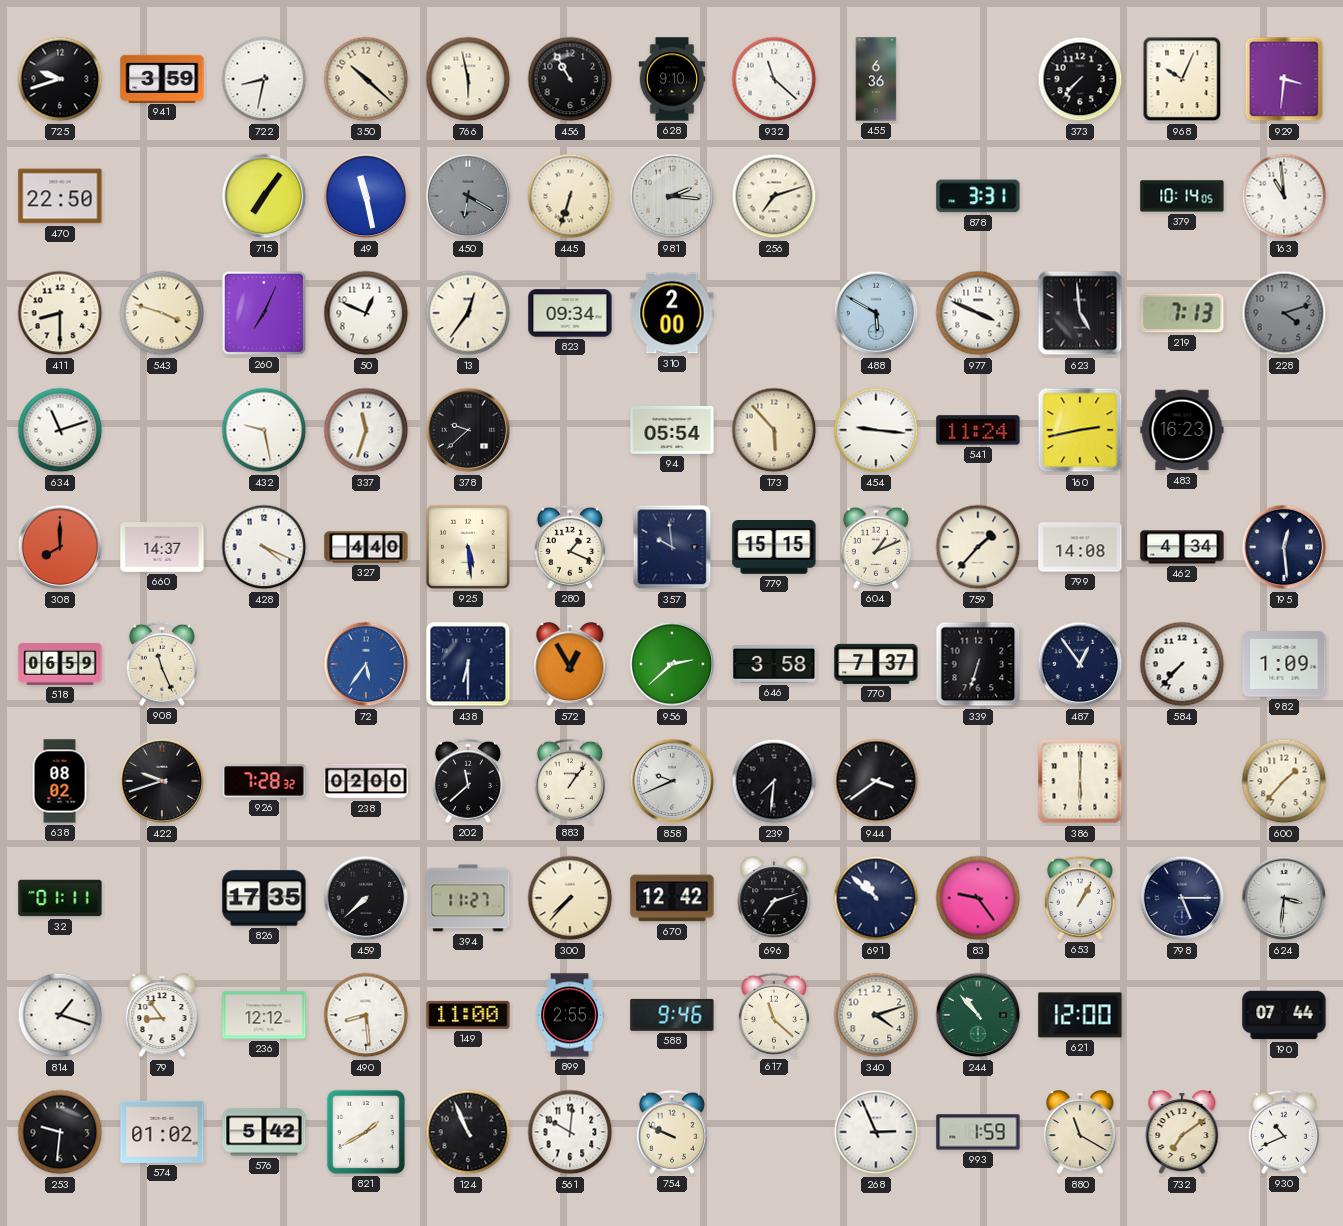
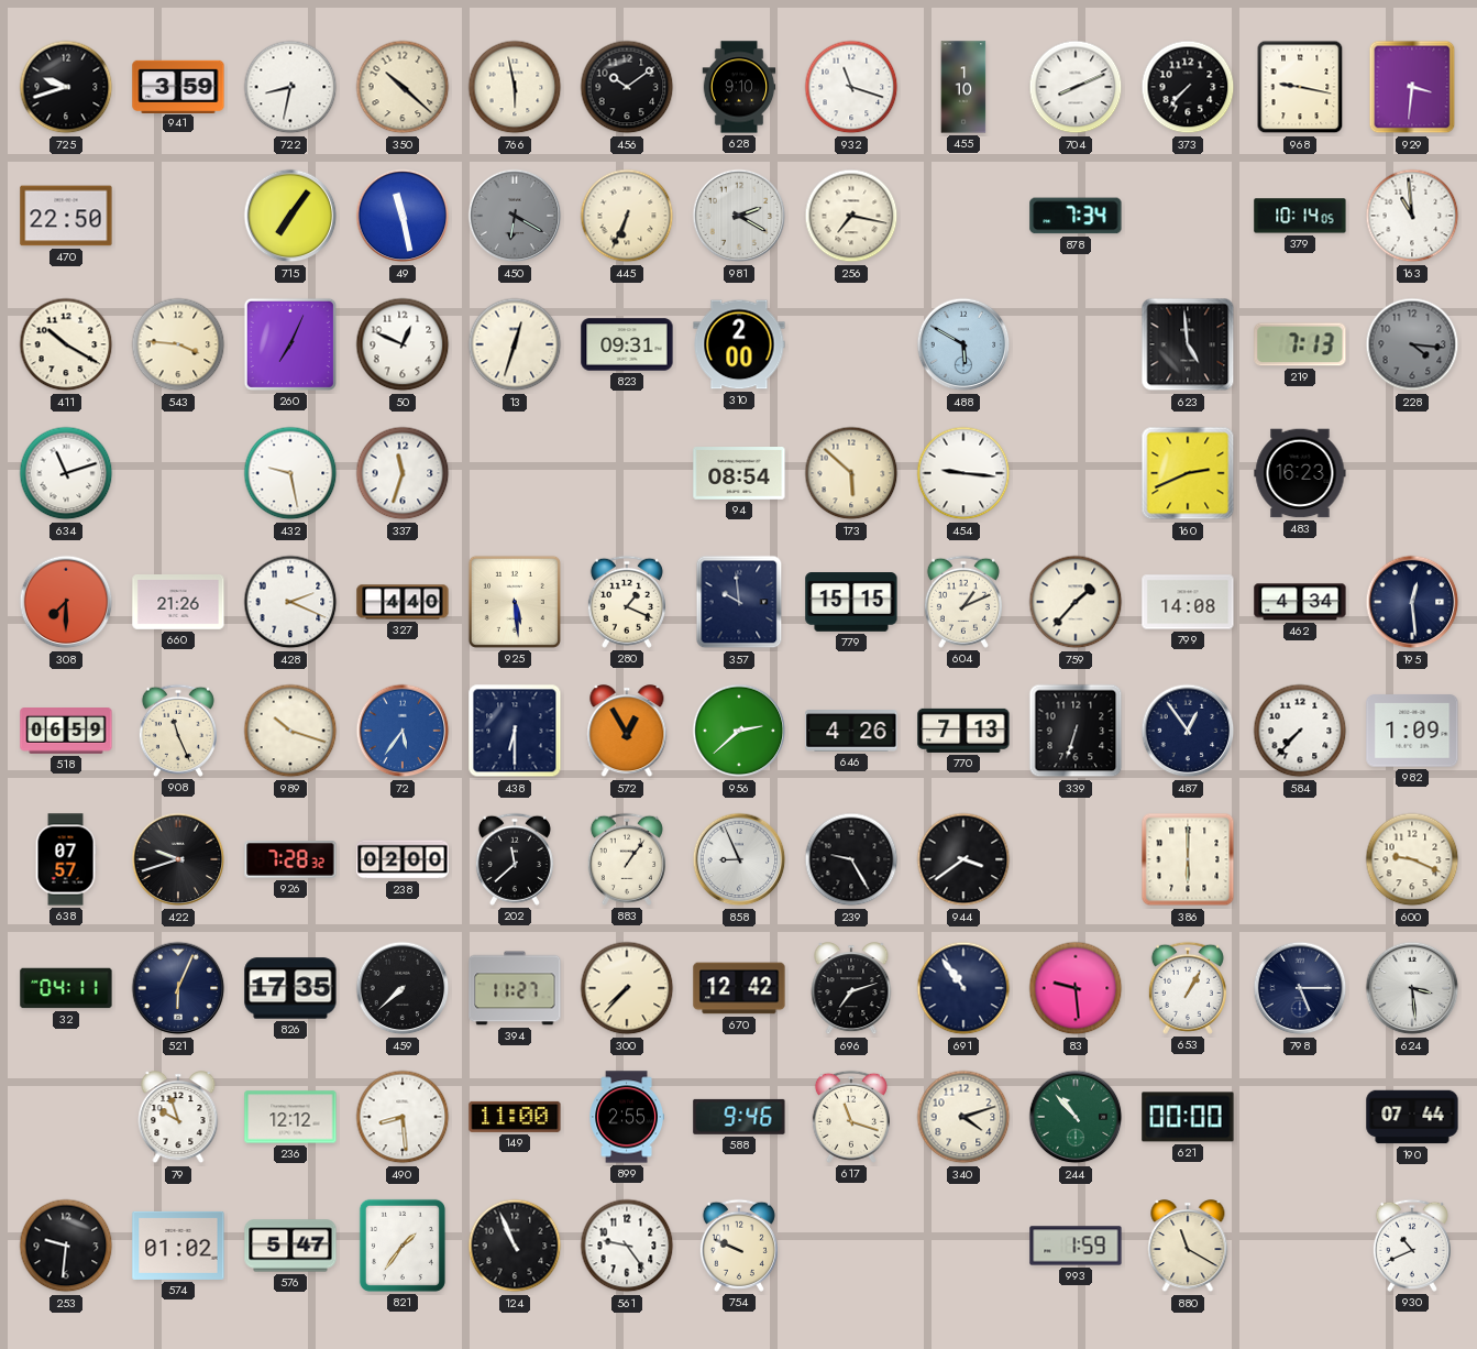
456: 10:55 -> 10:09
932: 11:22 -> 11:18
455: 6:36 -> 1:10
704: none -> 8:11
968: 10:04 -> 9:17
445: 6:33 -> 6:34
981: 2:16 -> 2:20
256: 7:12 -> 7:17
878: 3:31 -> 7:34
411: 8:30 -> 10:20
543: 3:48 -> 3:46
13: 12:36 -> 12:33
823: 09:34 -> 09:31
977: 3:49 -> none
228: 4:12 -> 4:16
378: 9:38 -> none
94: 05:54 -> 08:54
173: 5:53 -> 5:52
541: 11:24 -> none
160: 2:43 -> 2:41
308: 8:00 -> 7:30
660: 14:37 -> 21:26
428: 4:19 -> 2:19
989: none -> 10:18
646: 3:58 -> 4:26
770: 7:37 -> 7:13
638: 08:02 -> 07:57
858: 9:41 -> 8:56
239: 7:31 -> 9:25
600: 1:37 -> 9:19
32: 01:11 -> 04:11
521: none -> 6:04
691: 10:52 -> 10:54
83: 9:24 -> 9:29
624: 3:31 -> 3:29
814: 1:18 -> none
79: 8:54 -> 9:57
617: 11:22 -> 11:18
621: 12:00 -> 00:00
576: 5:42 -> 5:47
821: 1:40 -> 1:36
561: 10:01 -> 9:24
268: 2:56 -> none
732: 7:09 -> none
